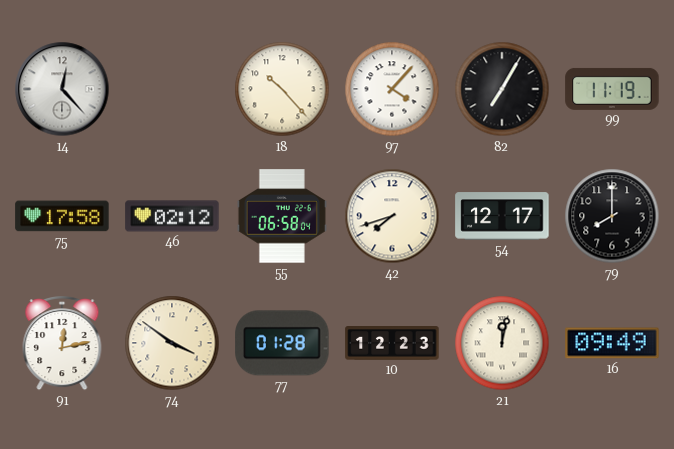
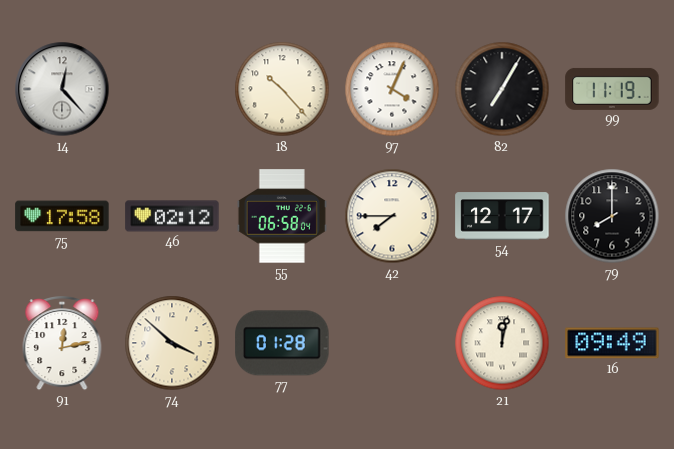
97: 4:07 -> 4:04
42: 7:42 -> 7:45
74: 3:51 -> 3:52
10: 12:23 -> none
